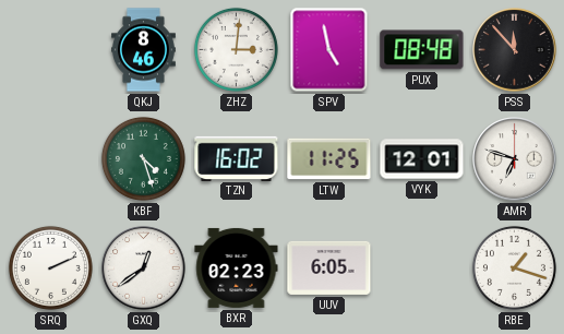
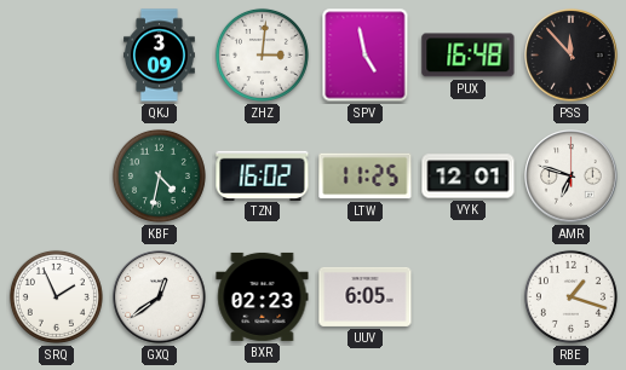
QKJ: 8:46 -> 3:09
PUX: 08:48 -> 16:48
KBF: 4:27 -> 4:32
SRQ: 2:11 -> 1:56
